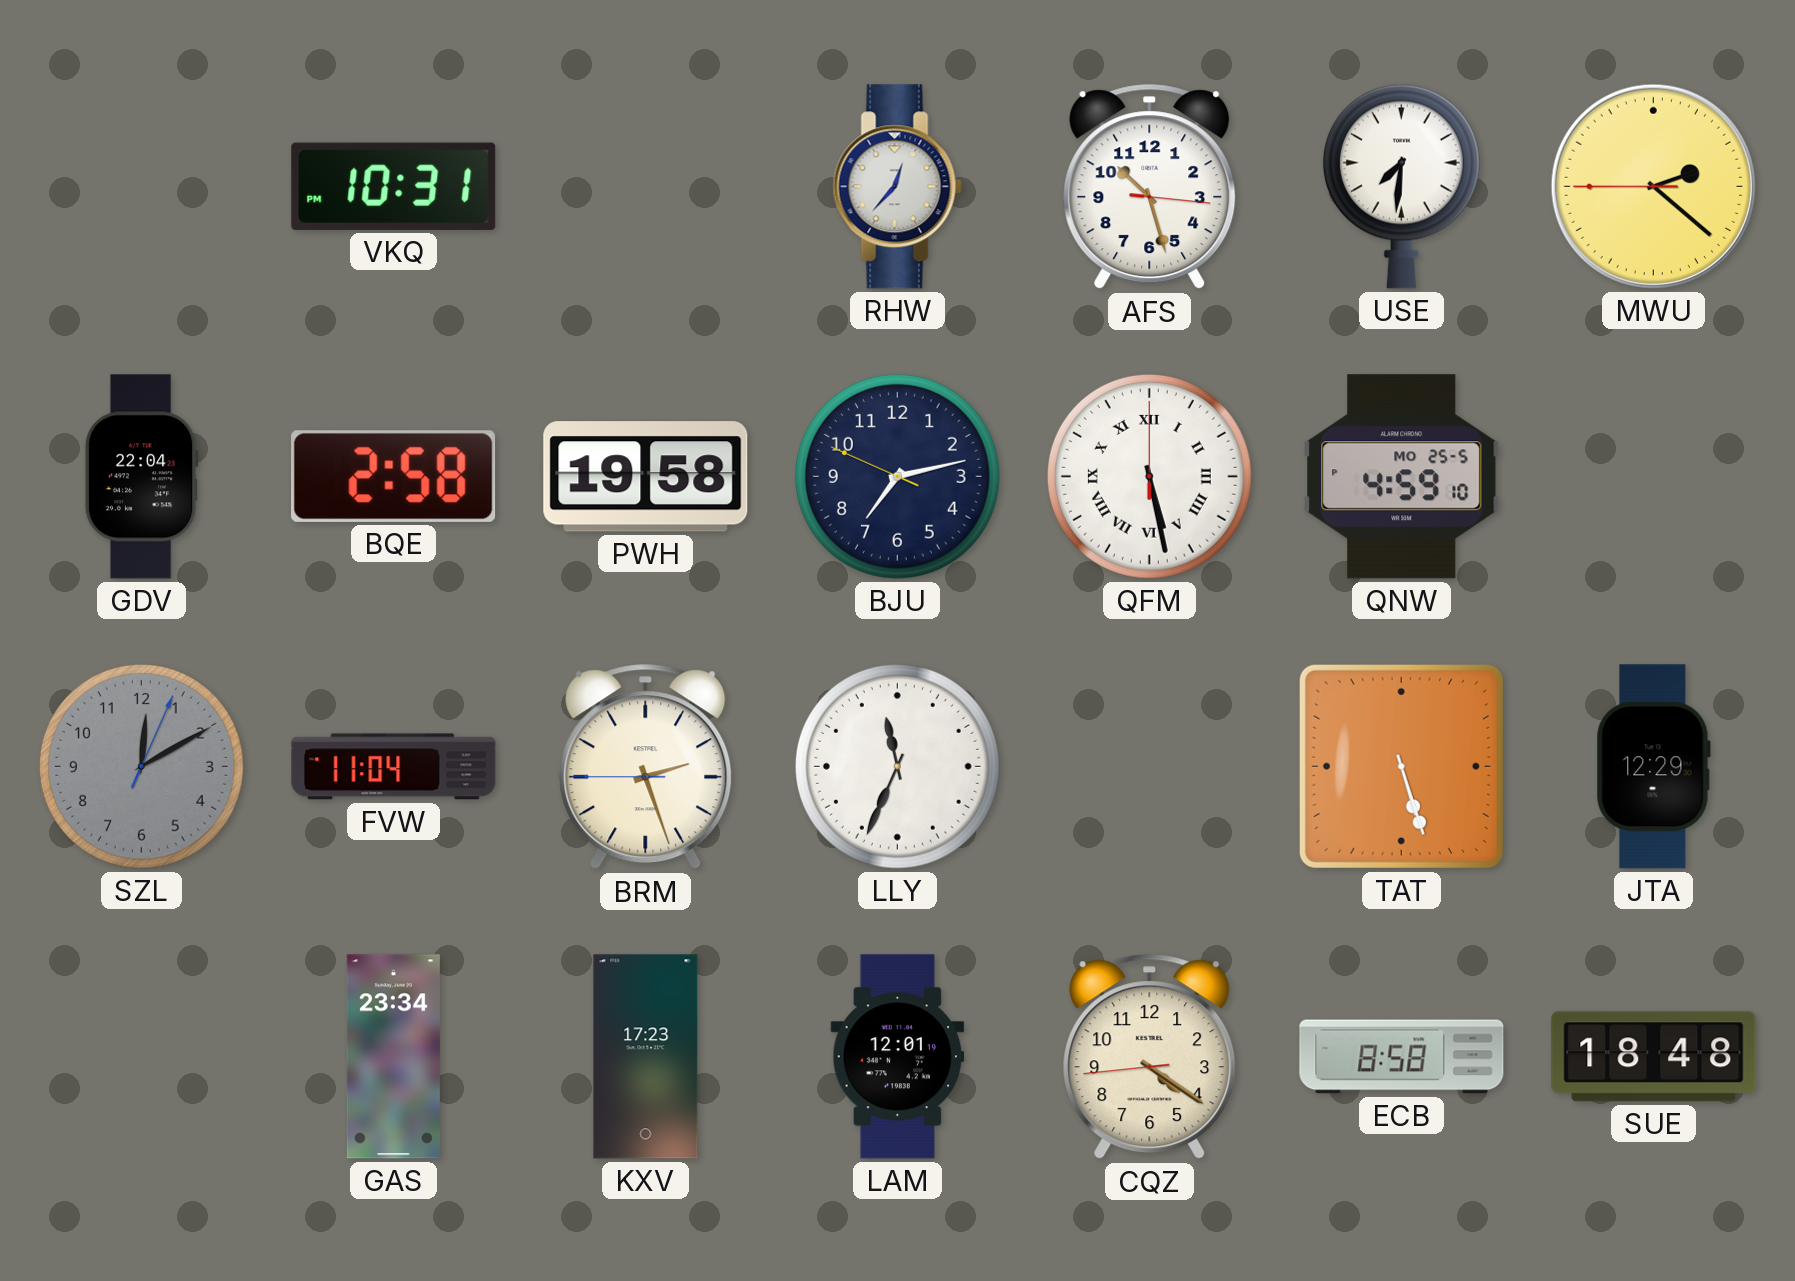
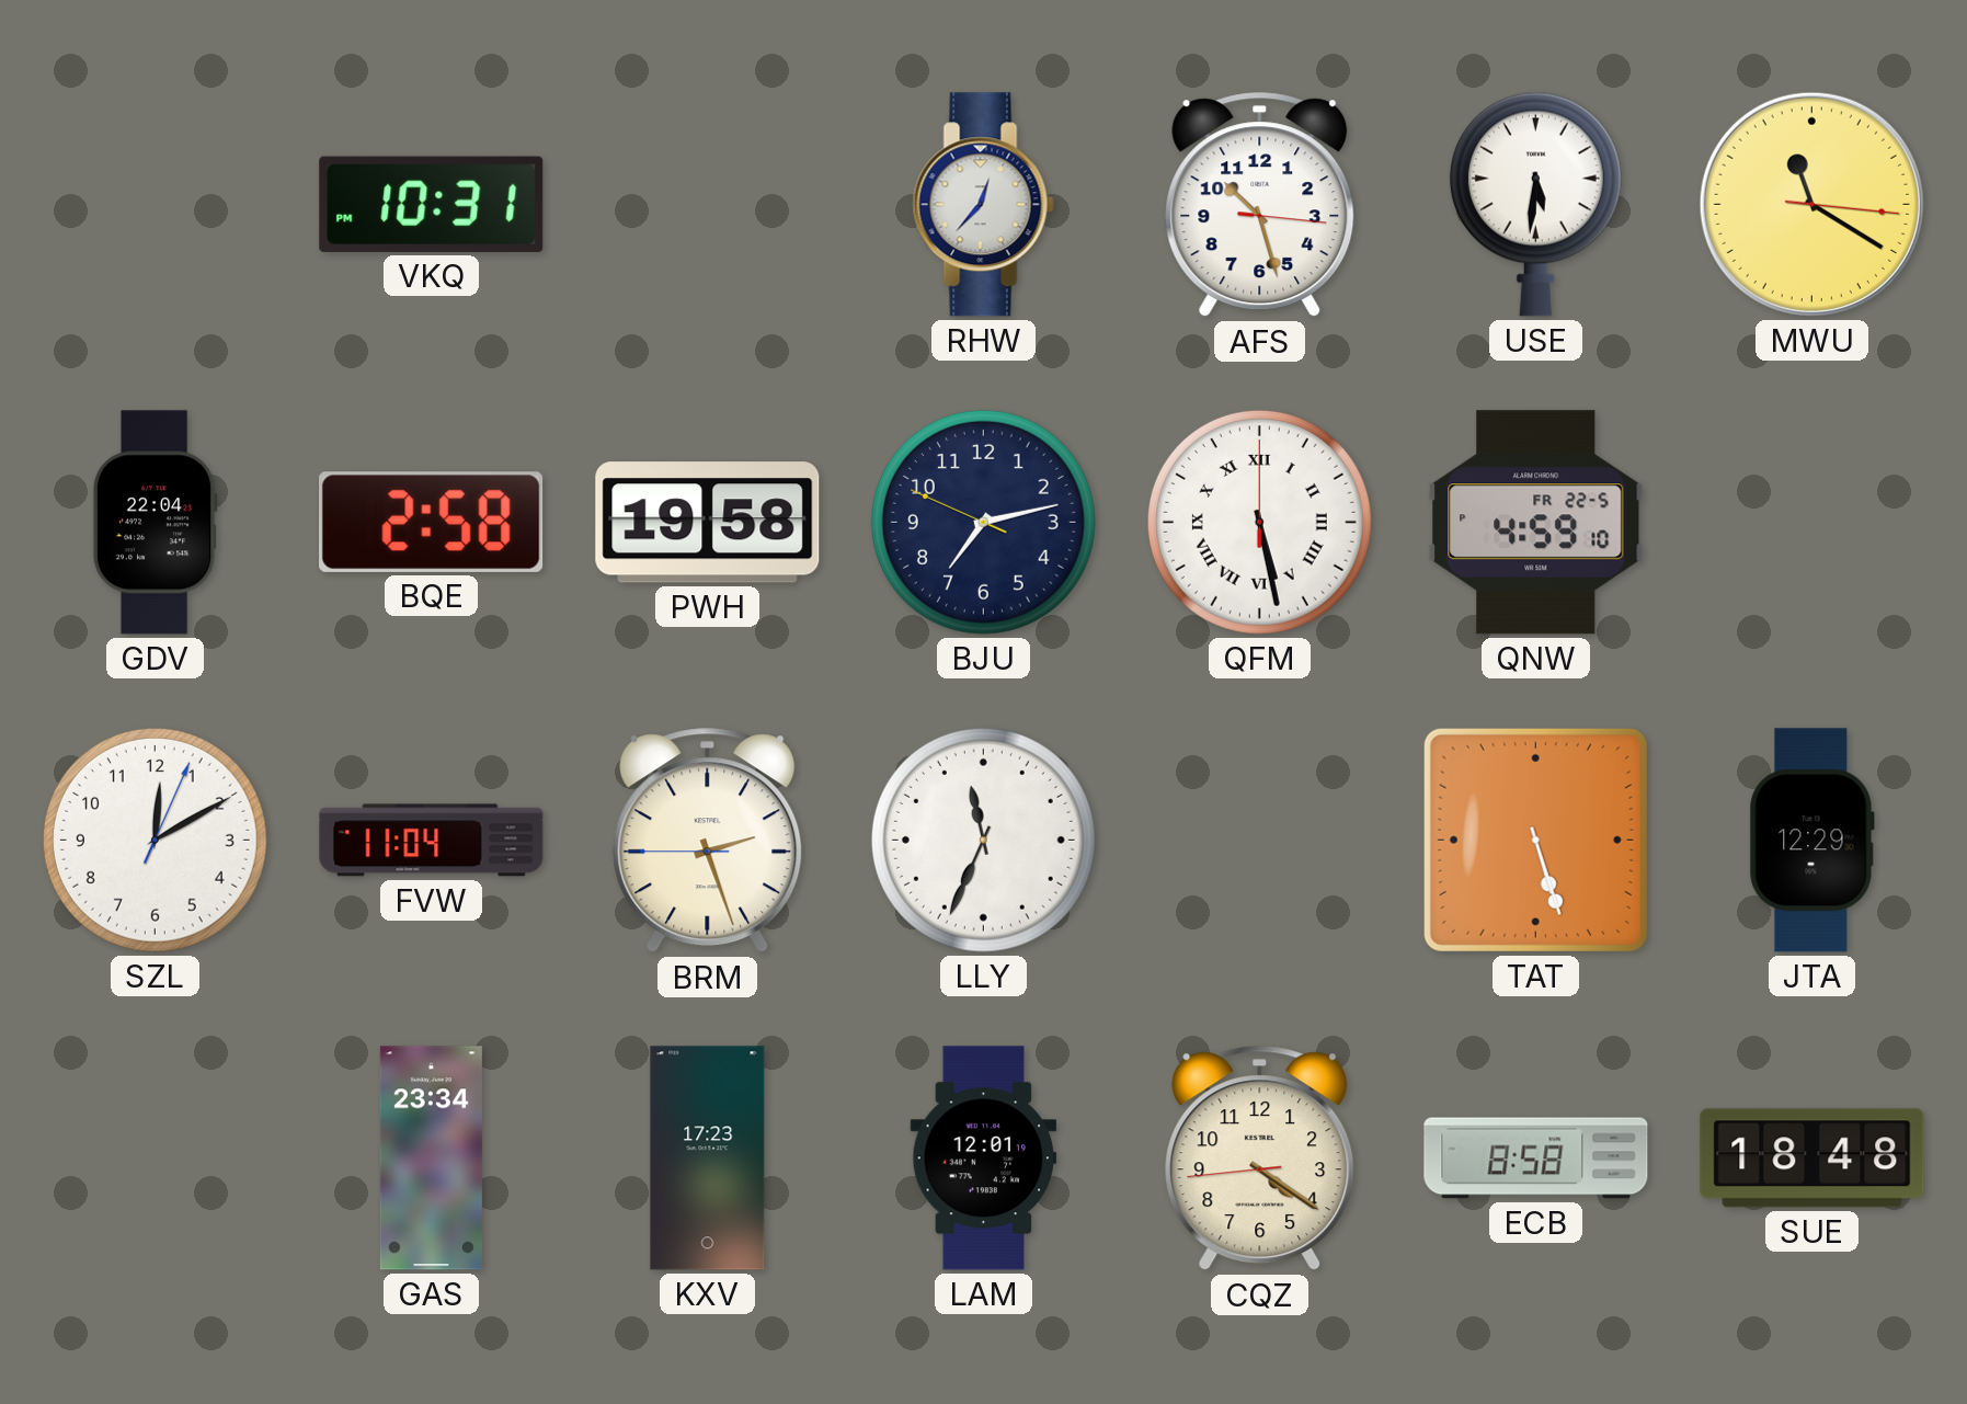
USE: 7:31 -> 5:31
MWU: 2:21 -> 11:20
QNW date: MO 25-5 -> FR 22-5
SZL dial: grey -> white
